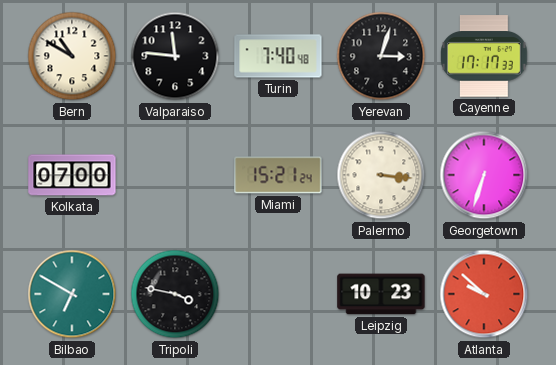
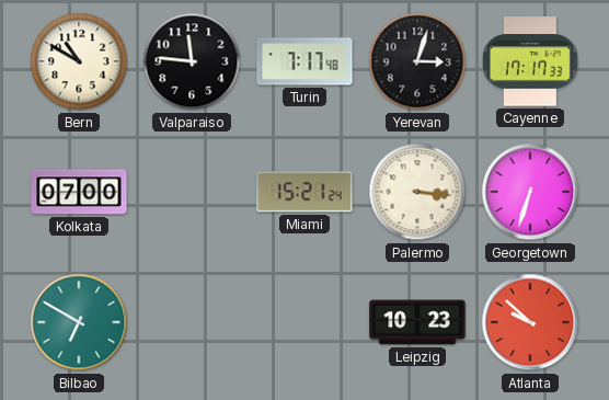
Turin: 7:40 -> 7:17
Tripoli: 3:47 -> none
